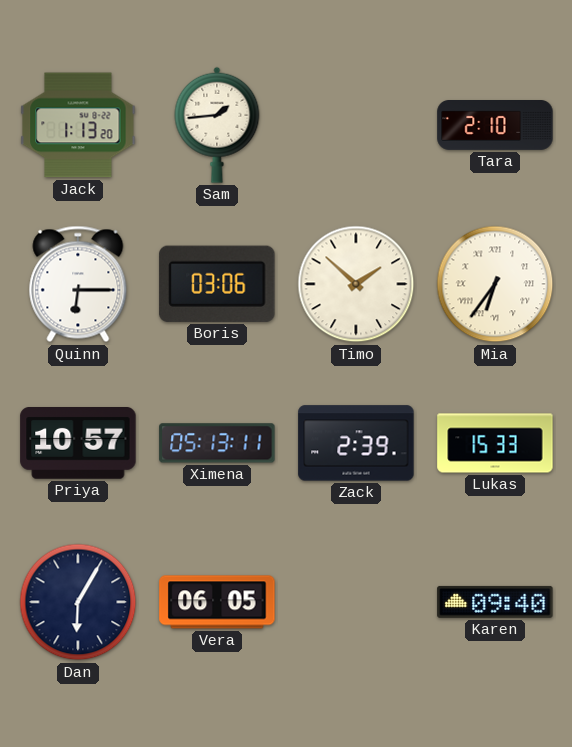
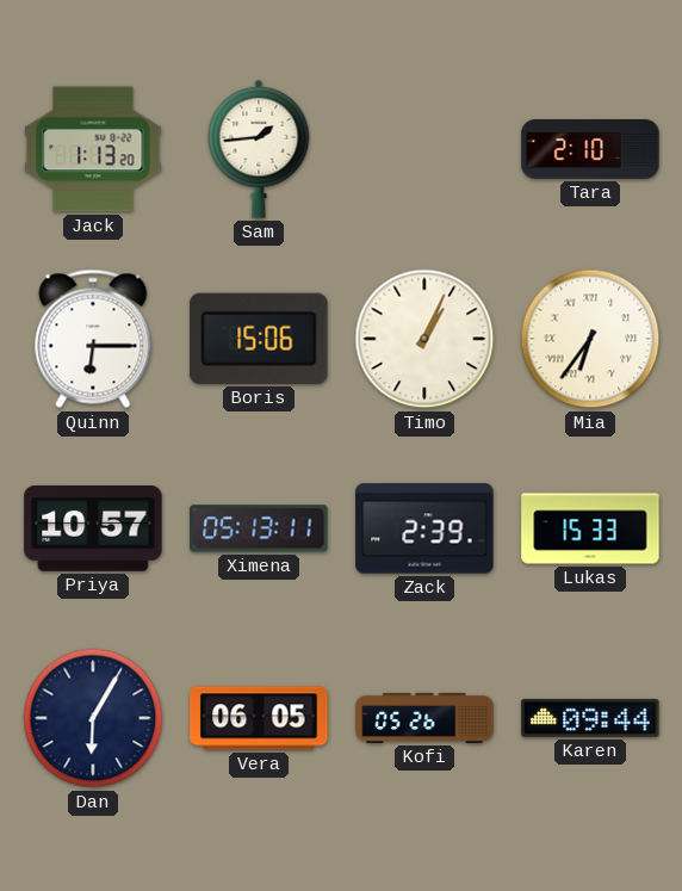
Boris: 03:06 -> 15:06
Timo: 1:52 -> 1:04
Kofi: none -> 05:26
Karen: 09:40 -> 09:44
